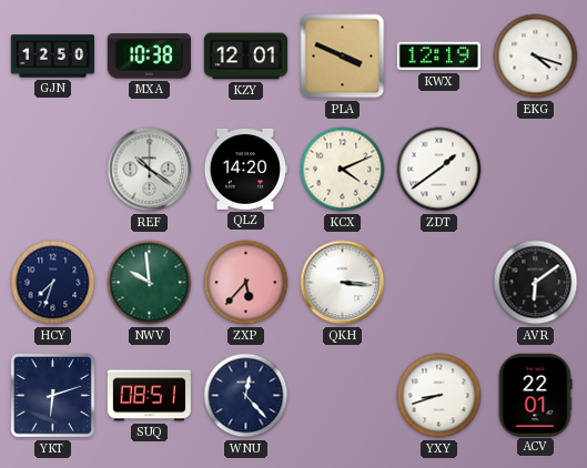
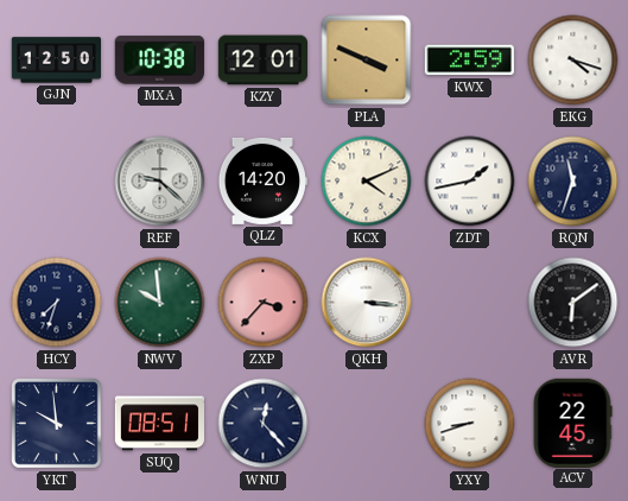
KWX: 12:19 -> 2:59
REF: 10:21 -> 9:22
ZDT: 1:39 -> 1:43
RQN: none -> 11:33
ZXP: 5:37 -> 3:37
YKT: 6:12 -> 9:59
ACV: 22:01 -> 22:45
